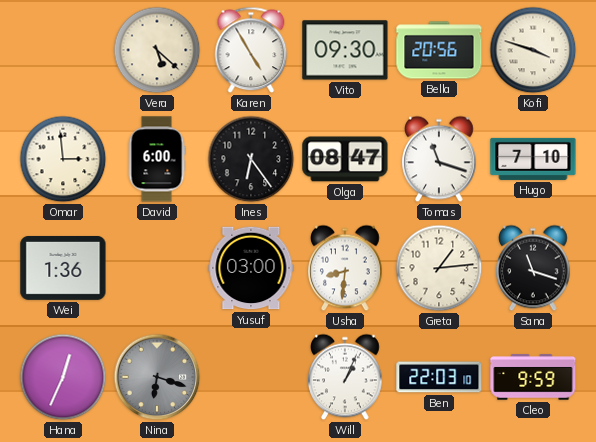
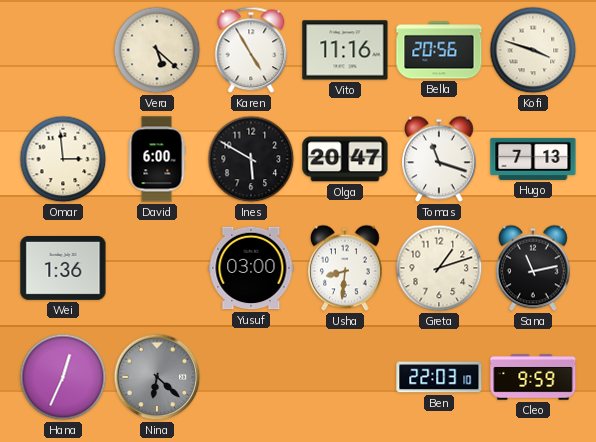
Vito: 09:30 -> 11:16
Ines: 6:24 -> 5:50
Olga: 08:47 -> 20:47
Hugo: 7:10 -> 7:13
Greta: 1:14 -> 1:12
Sana: 11:18 -> 11:13
Nina: 6:18 -> 6:22
Will: 1:04 -> none
